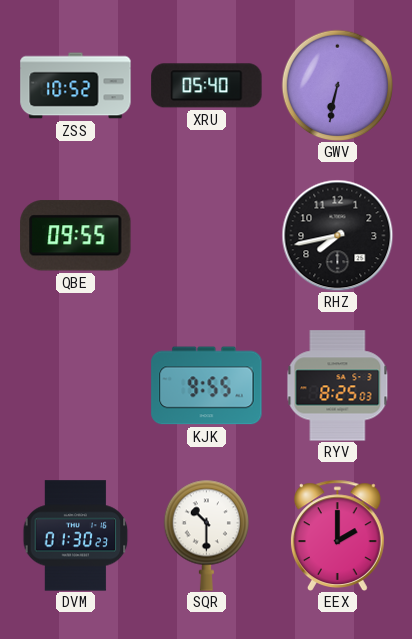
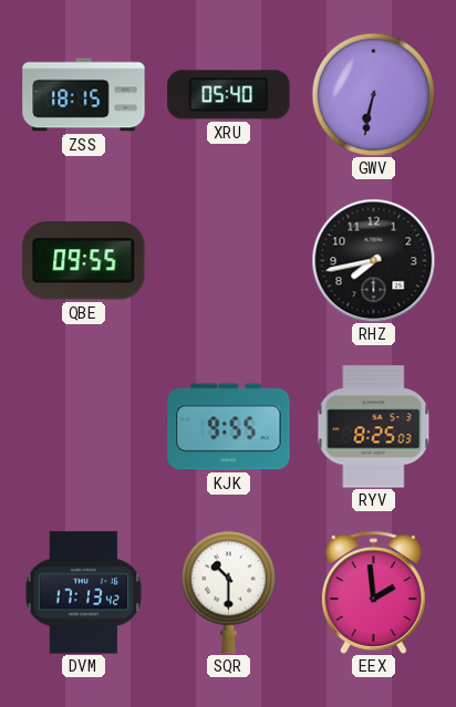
ZSS: 10:52 -> 18:15
DVM: 01:30 -> 17:13
EEX: 2:00 -> 1:59
